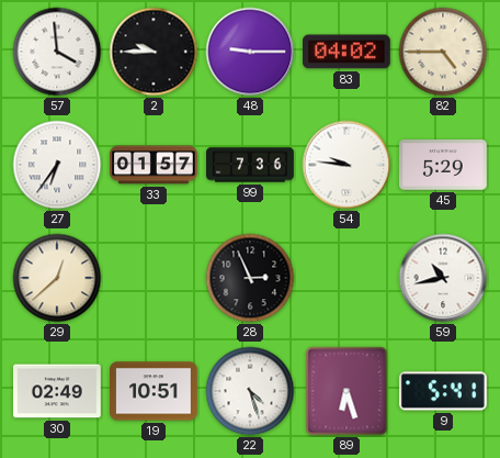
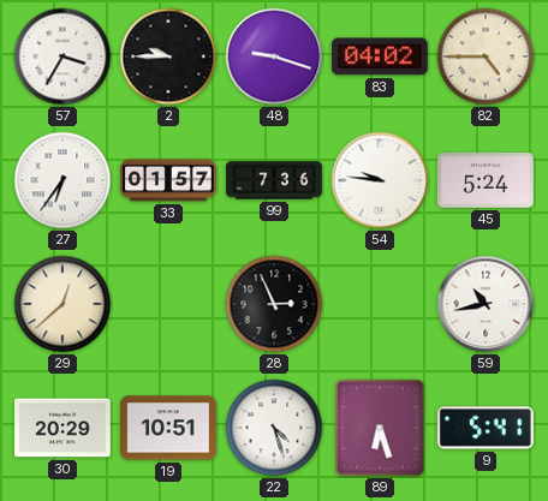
57: 3:59 -> 3:35
48: 9:15 -> 9:18
45: 5:29 -> 5:24
30: 02:49 -> 20:29
